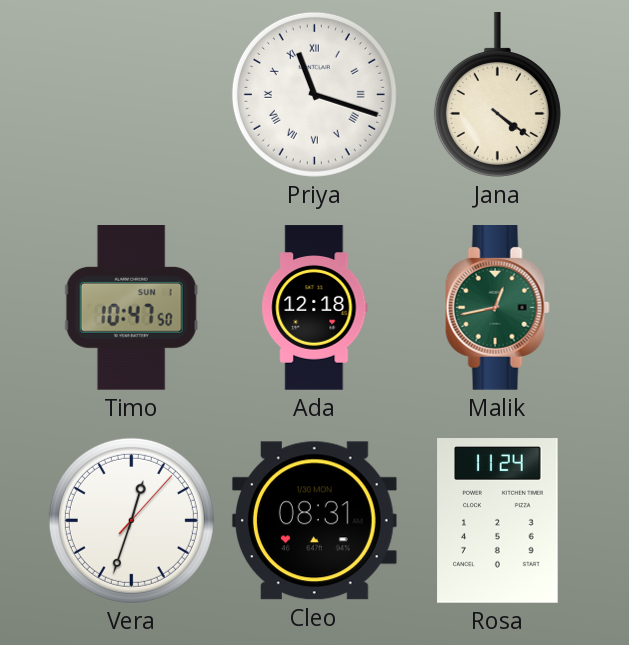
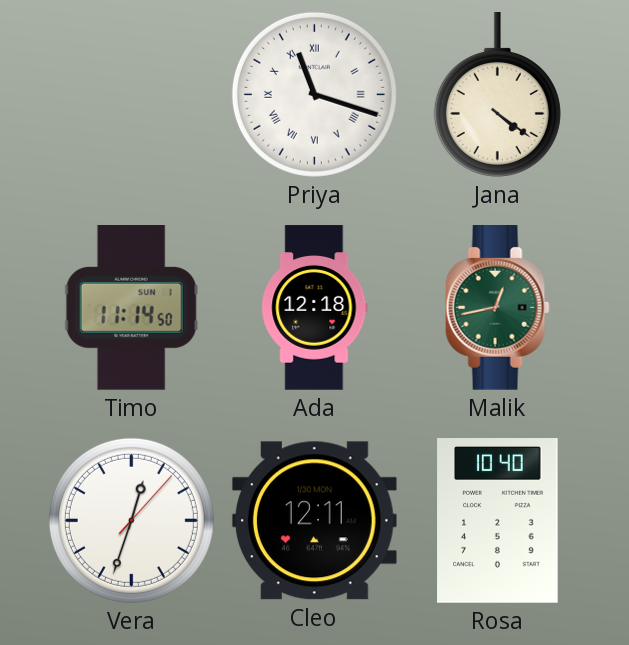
Timo: 10:47 -> 11:14
Cleo: 08:31 -> 12:11
Rosa: 11:24 -> 10:40
